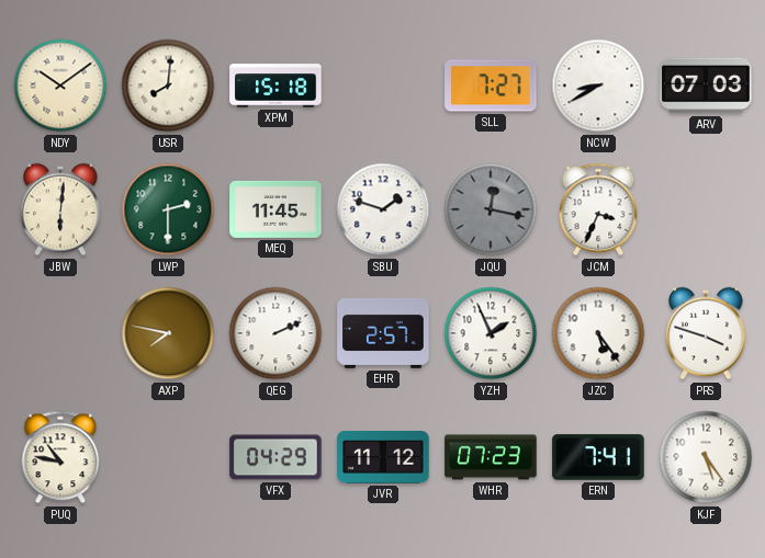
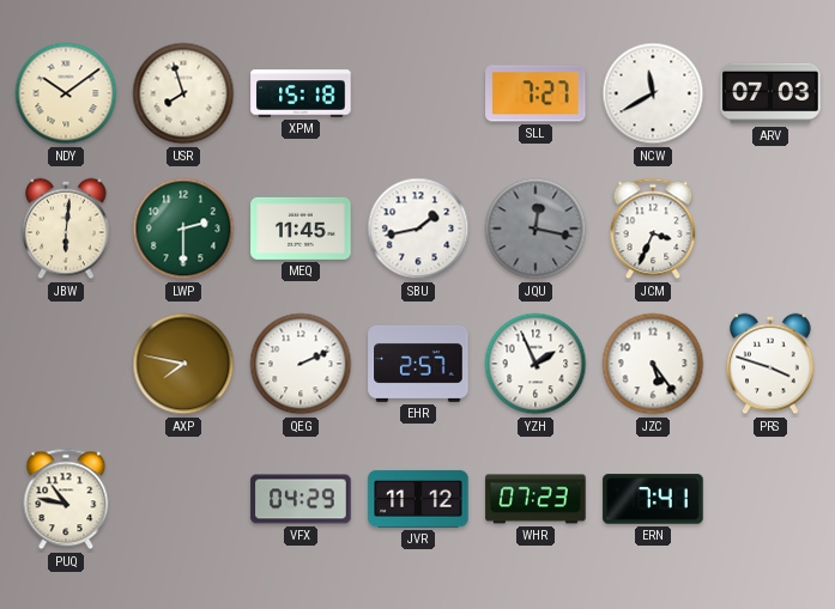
USR: 8:01 -> 7:57
NCW: 8:40 -> 11:40
SBU: 1:48 -> 1:43
KJF: 5:24 -> none
